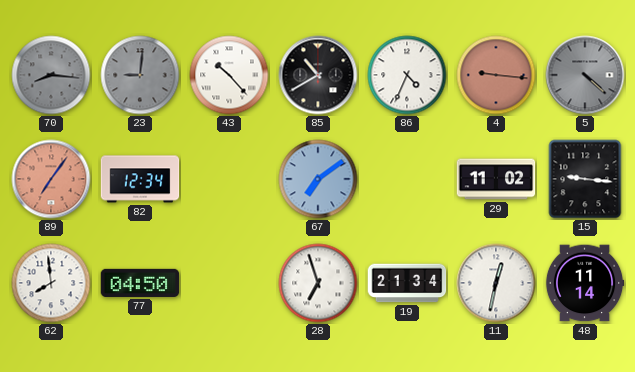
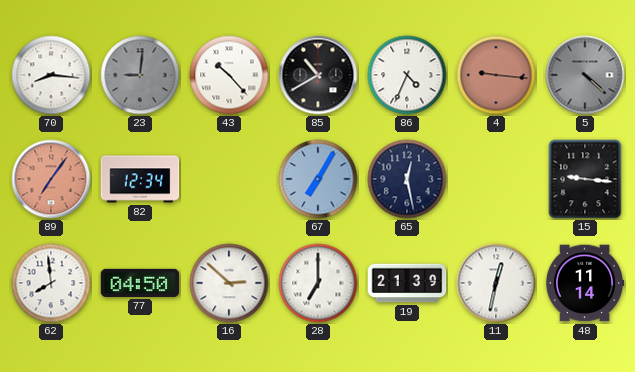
70 dial: grey -> white
67: 7:09 -> 7:05
65: none -> 12:28
29: 11:02 -> none
16: none -> 2:52
28: 6:57 -> 7:00
19: 21:34 -> 21:39
